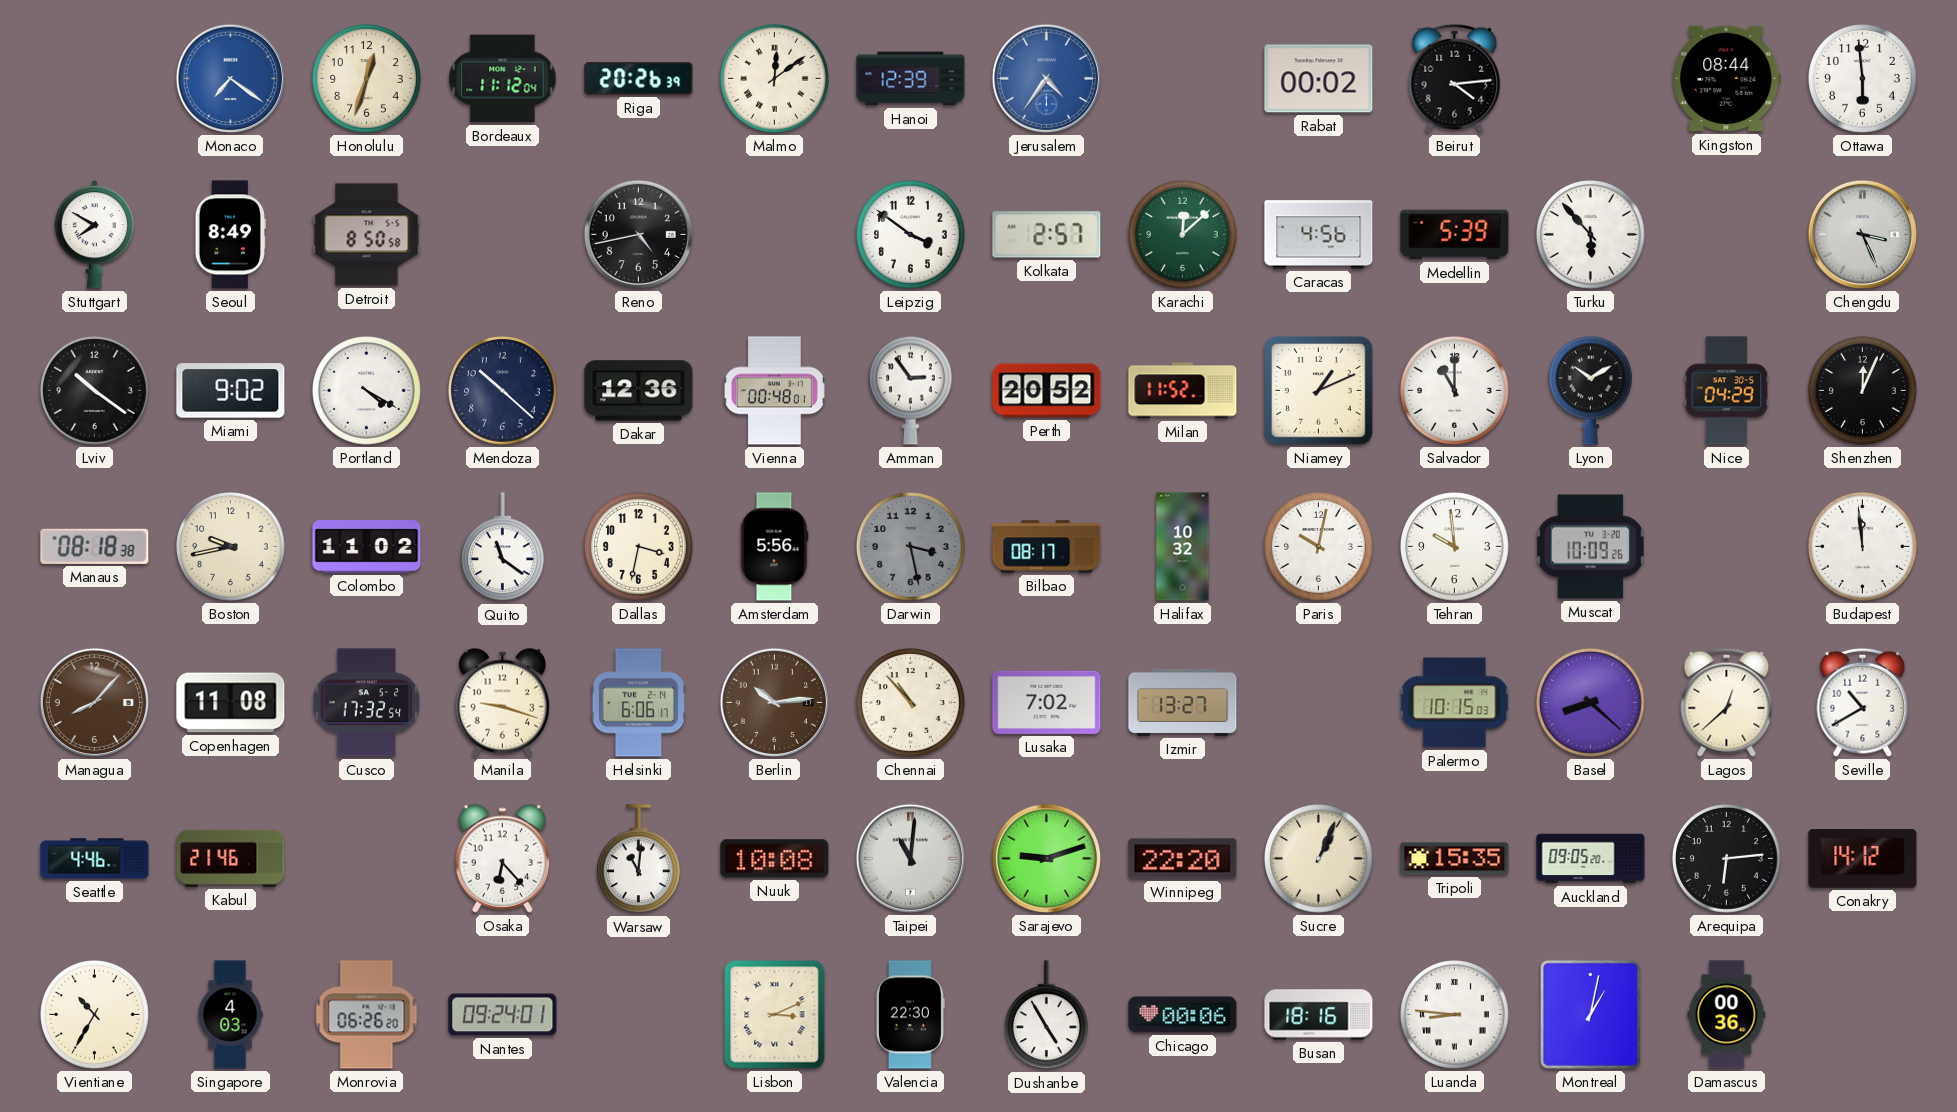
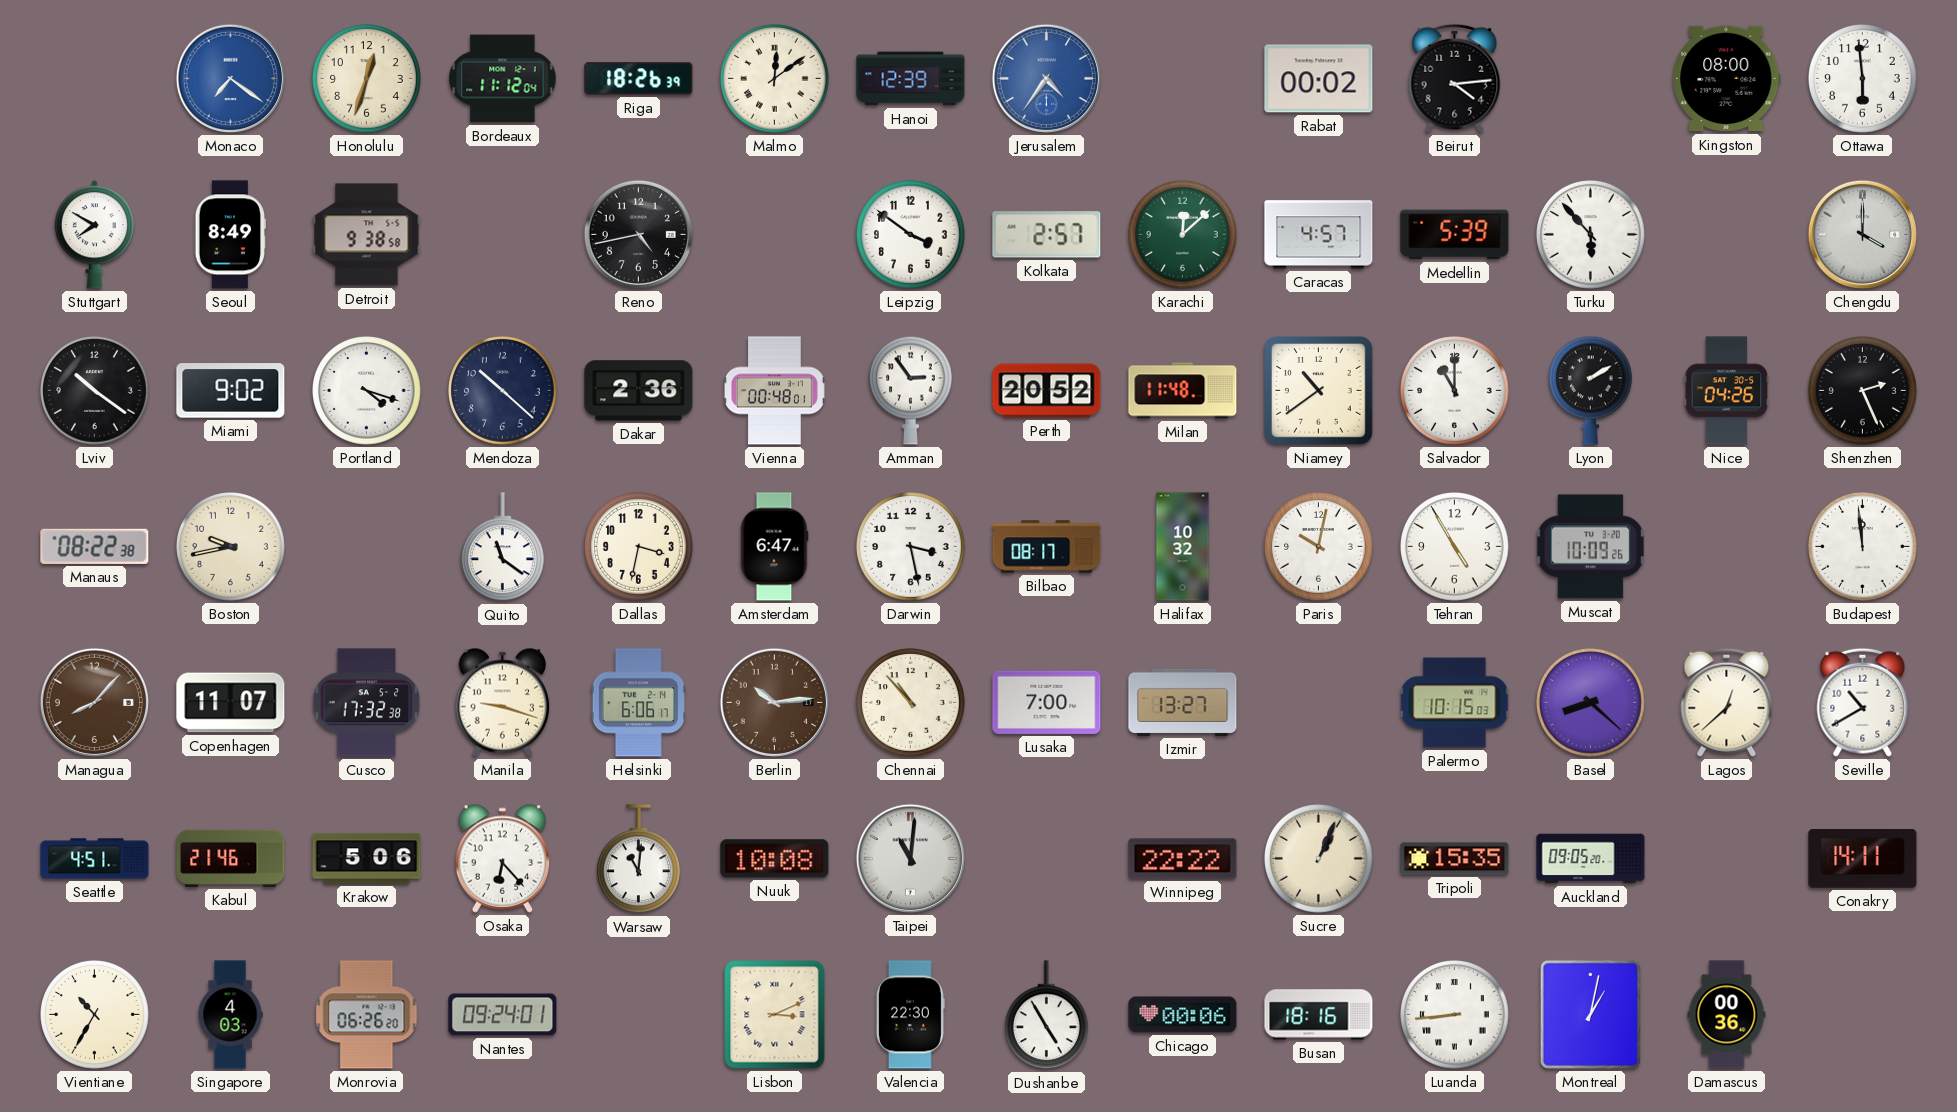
Riga: 20:26 -> 18:26
Kingston: 08:44 -> 08:00
Detroit: 8:50 -> 9:38
Caracas: 4:56 -> 4:57
Chengdu: 3:26 -> 4:00
Portland: 4:20 -> 4:18
Dakar: 12:36 -> 2:36
Milan: 11:52 -> 11:48
Niamey: 1:11 -> 10:39
Lyon: 10:10 -> 2:10
Nice: 04:29 -> 04:26
Shenzhen: 12:04 -> 2:26
Manaus: 08:18 -> 08:22
Colombo: 11:02 -> none
Amsterdam: 5:56 -> 6:47
Darwin dial: grey -> white
Tehran: 9:59 -> 4:55
Copenhagen: 11:08 -> 11:07
Cusco: 17:32:54 -> 17:32:38
Lusaka: 7:02 -> 7:00
Seattle: 4:46 -> 4:51
Krakow: none -> 5:06
Sarajevo: 9:12 -> none
Winnipeg: 22:20 -> 22:22
Arequipa: 6:14 -> none
Conakry: 14:12 -> 14:11
Luanda: 8:46 -> 8:44
